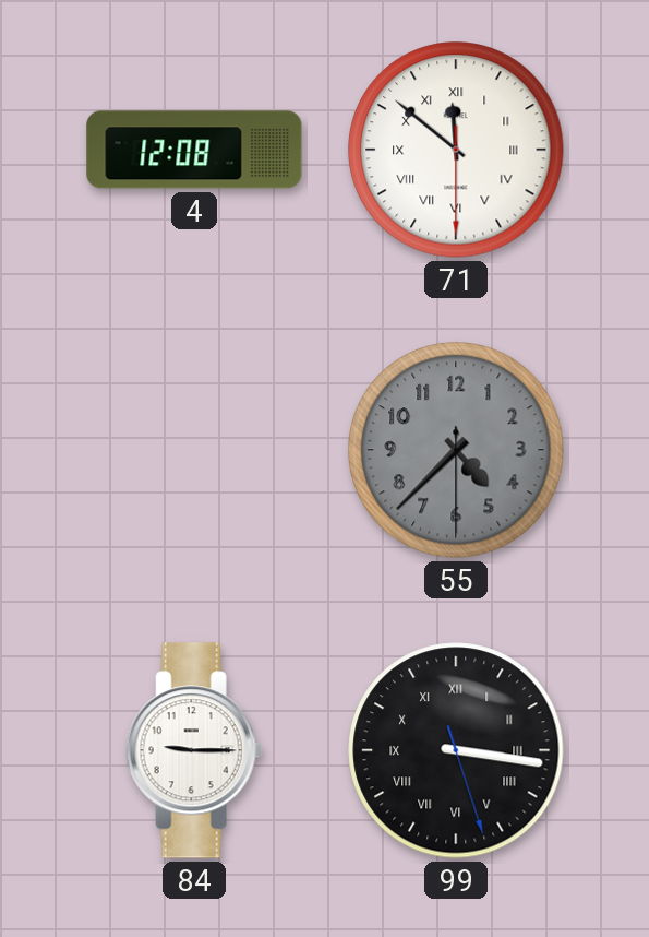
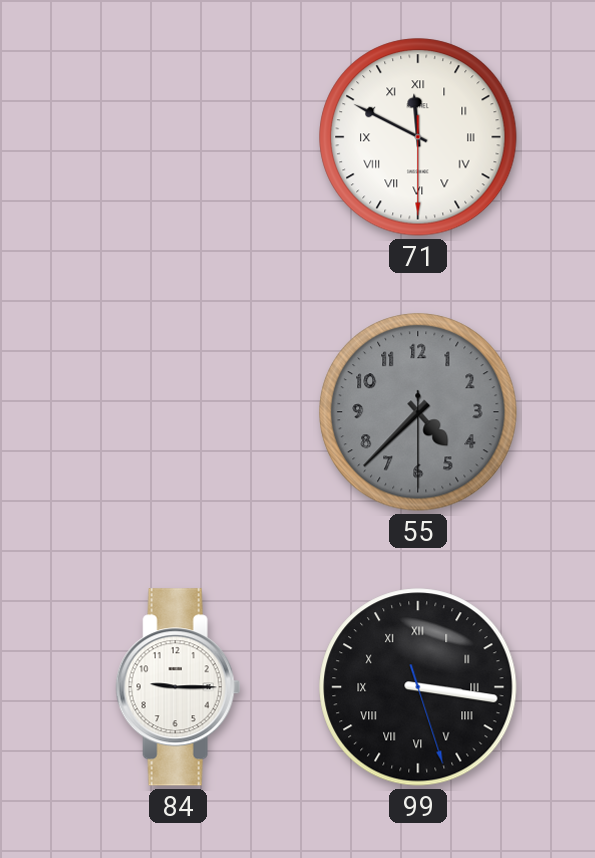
4: 12:08 -> none
71: 11:51 -> 11:49
